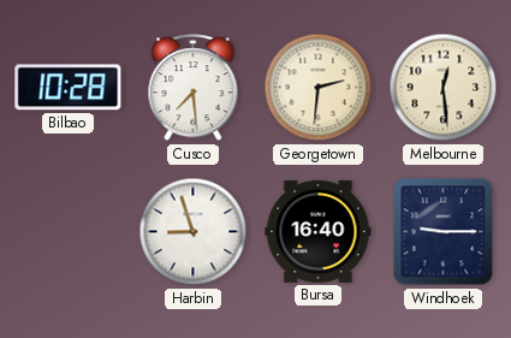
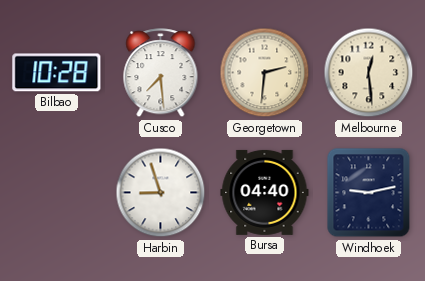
Bursa: 16:40 -> 04:40
Windhoek: 9:15 -> 9:13
